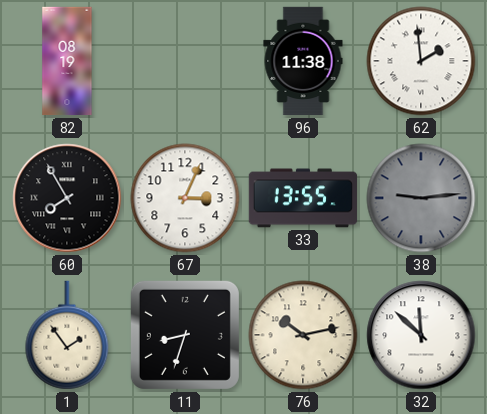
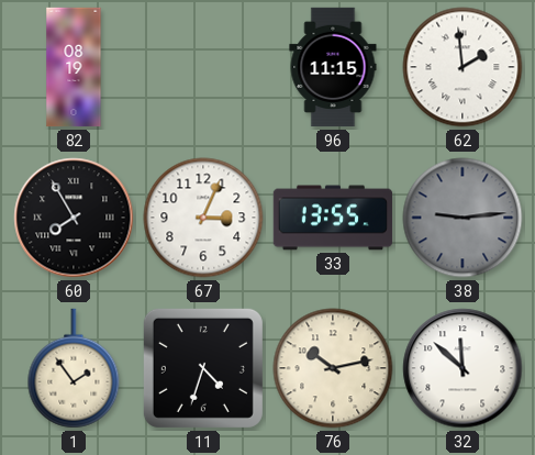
96: 11:38 -> 11:15
11: 8:33 -> 4:33
